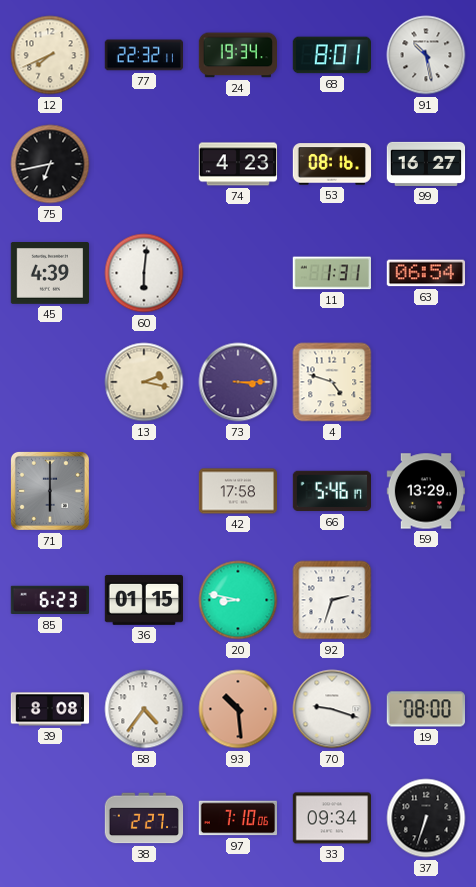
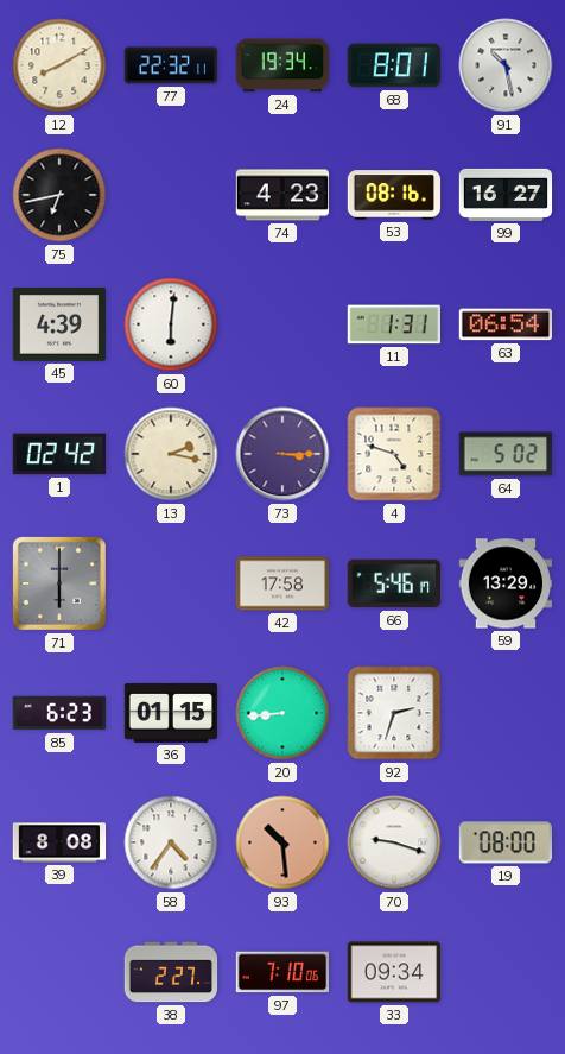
12: 7:41 -> 8:10
1: none -> 02:42
64: none -> 5:02
20: 8:47 -> 8:44
37: 6:33 -> none
